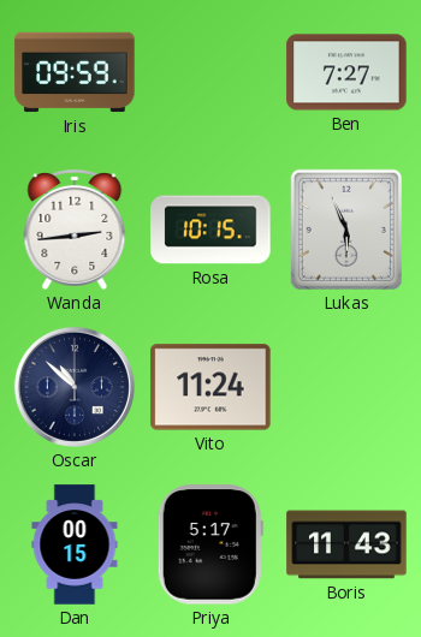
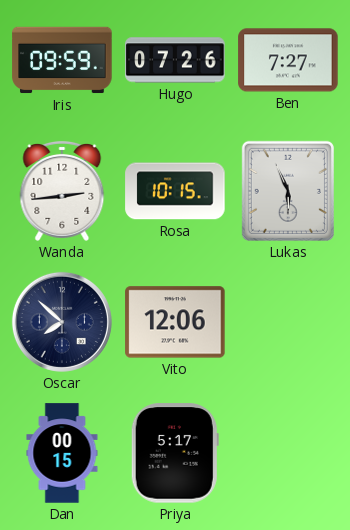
Hugo: none -> 07:26
Oscar: 10:52 -> 7:52
Vito: 11:24 -> 12:06
Boris: 11:43 -> none
